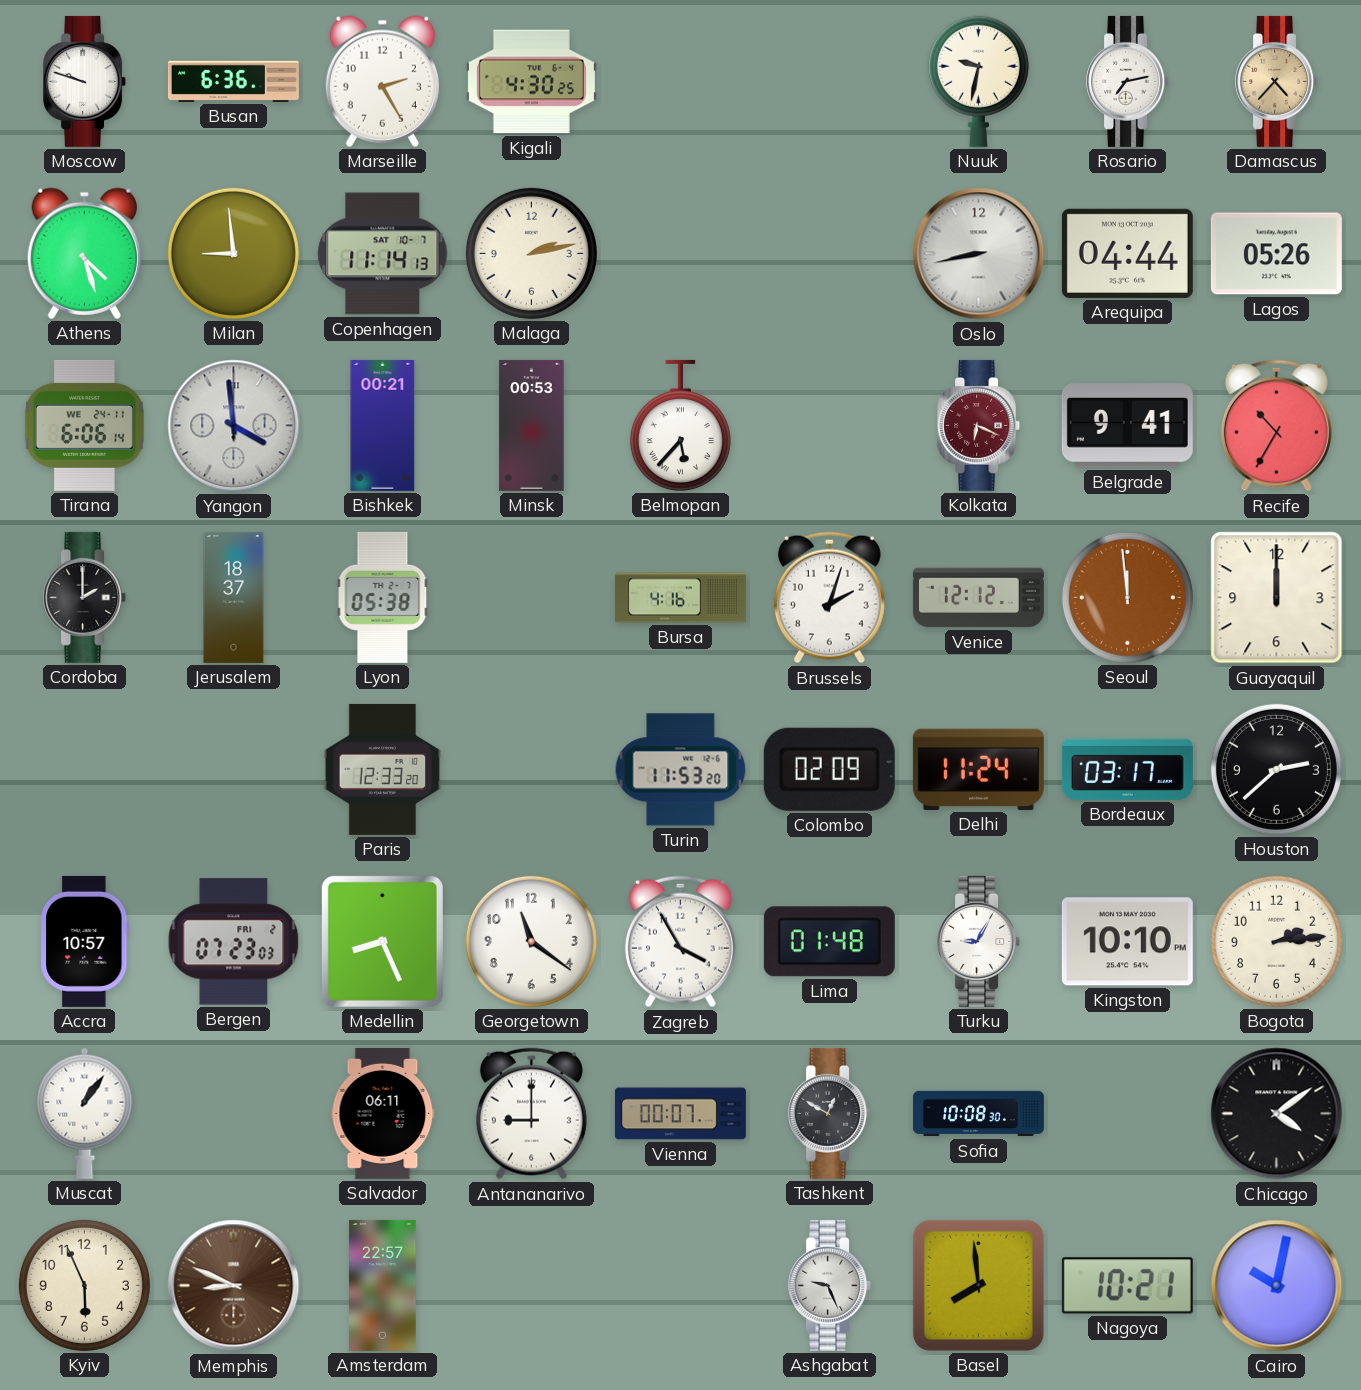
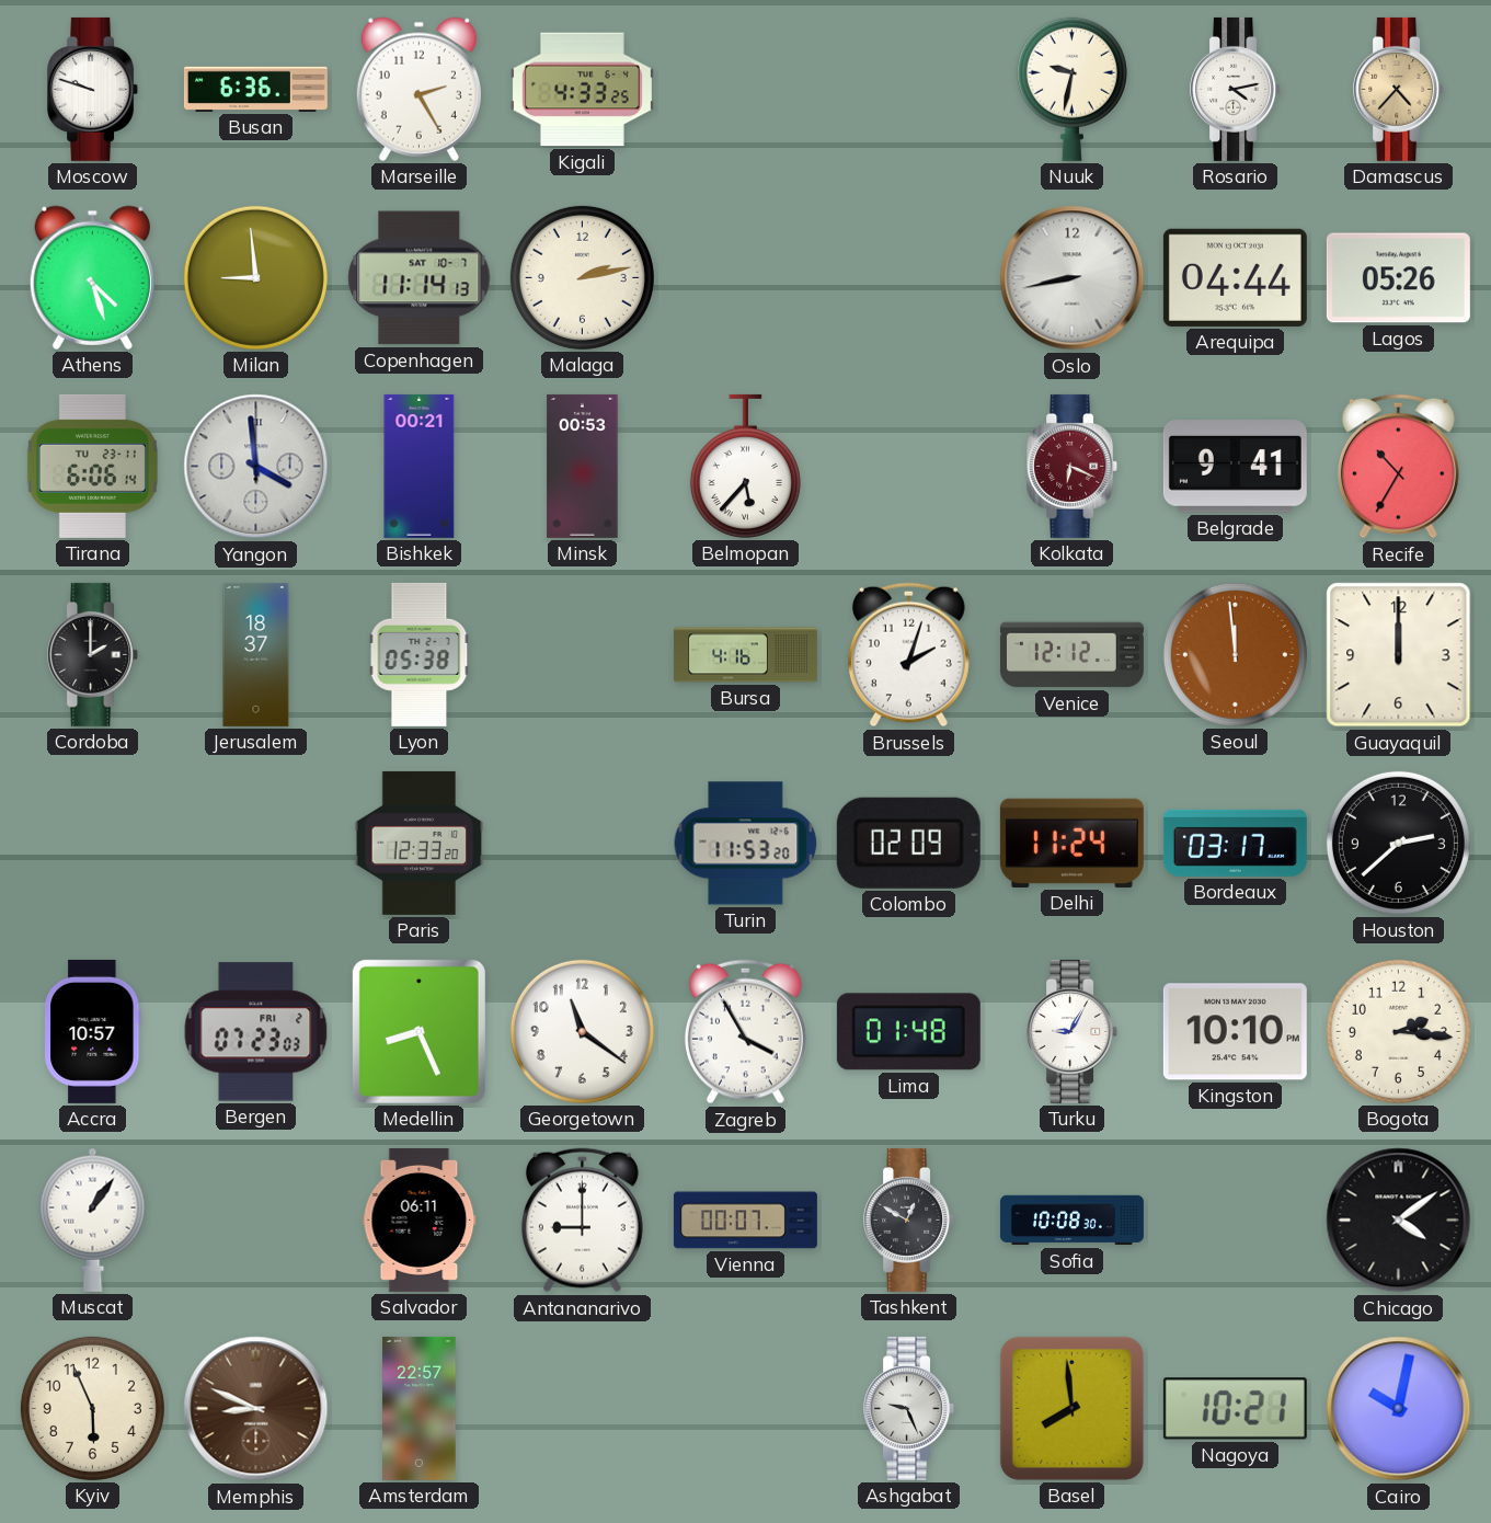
Kigali: 4:30 -> 4:33
Rosario: 7:13 -> 4:13
Tirana date: WE 24-11 -> TU 23-11
Bogota: 2:14 -> 2:16
